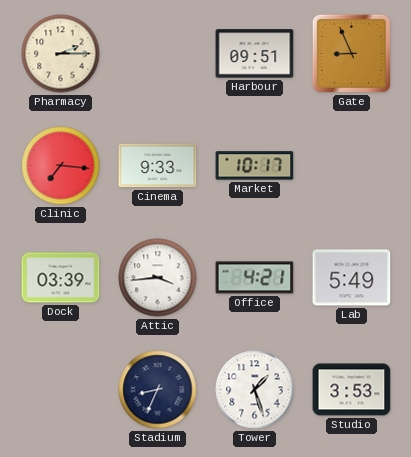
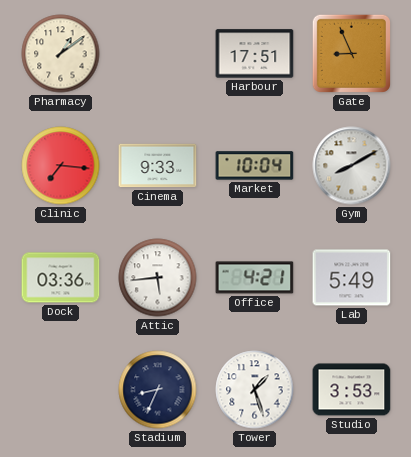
Pharmacy: 2:15 -> 1:09
Harbour: 09:51 -> 17:51
Market: 10:17 -> 10:04
Gym: none -> 8:10
Dock: 03:39 -> 03:36
Attic: 3:44 -> 5:44
